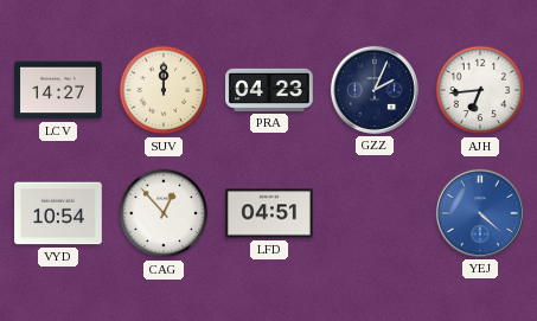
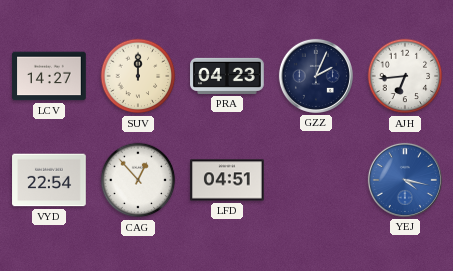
VYD: 10:54 -> 22:54
YEJ: 4:22 -> 4:17
